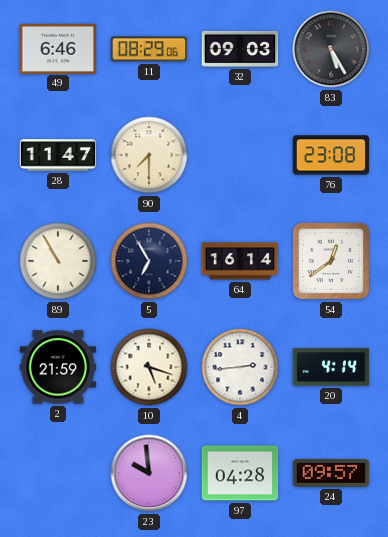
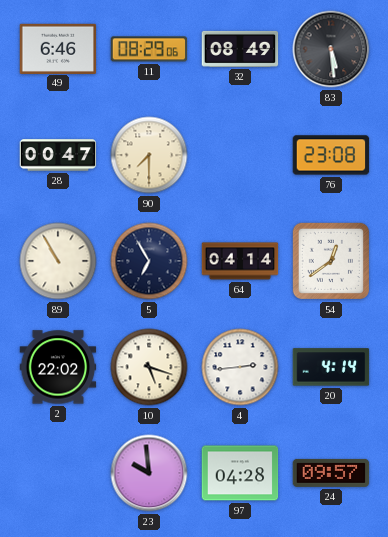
32: 09:03 -> 08:49
83: 5:25 -> 5:29
28: 11:47 -> 00:47
64: 16:14 -> 04:14
2: 21:59 -> 22:02
